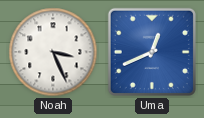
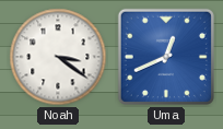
Noah: 3:26 -> 3:21
